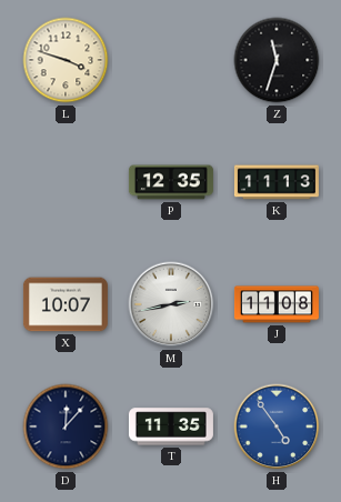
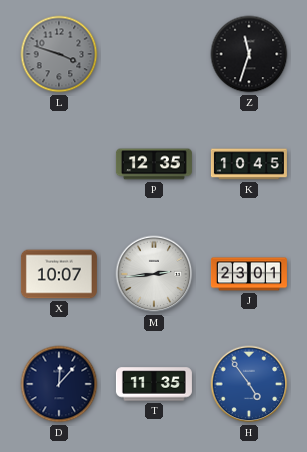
L dial: cream -> grey
K: 11:13 -> 10:45
M: 2:43 -> 2:44
J: 11:08 -> 23:01
